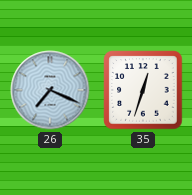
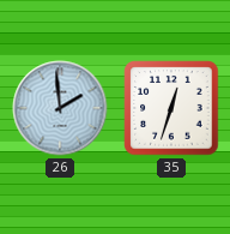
26: 7:19 -> 1:59
